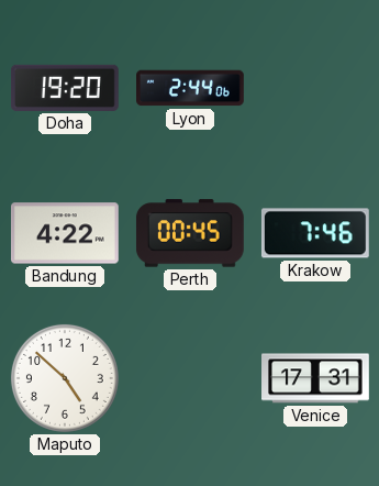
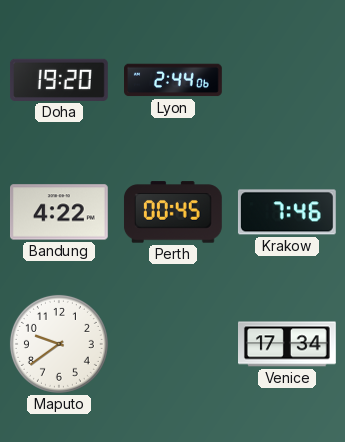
Maputo: 4:52 -> 9:39
Venice: 17:31 -> 17:34
